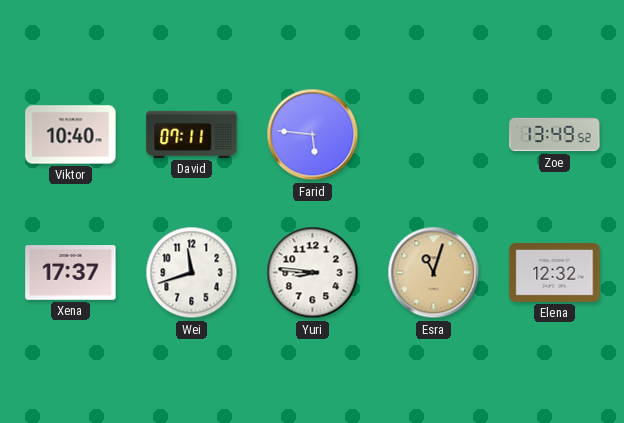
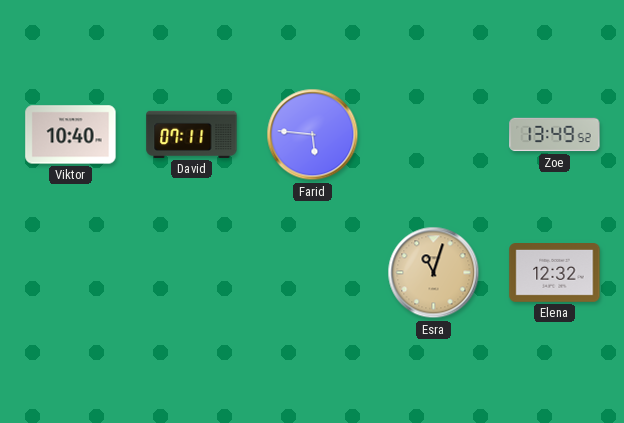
Xena: 17:37 -> none
Wei: 11:42 -> none
Yuri: 8:46 -> none
